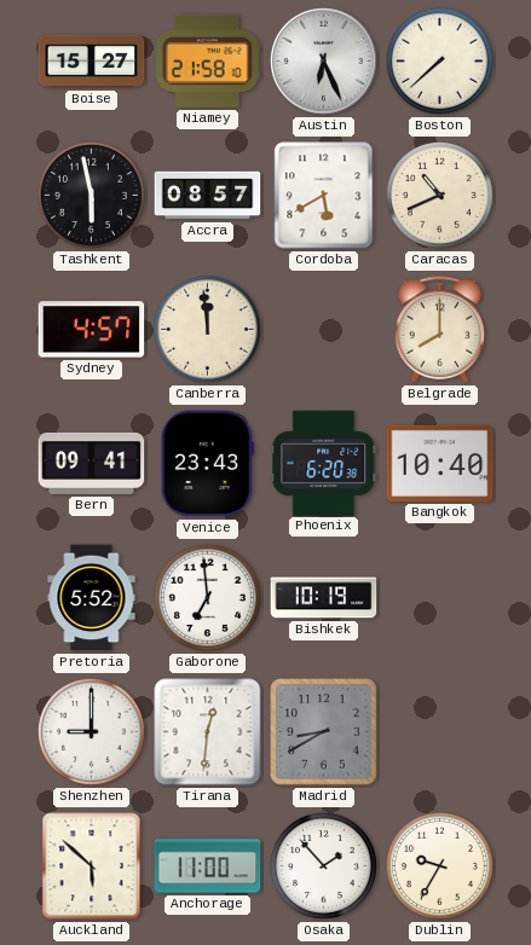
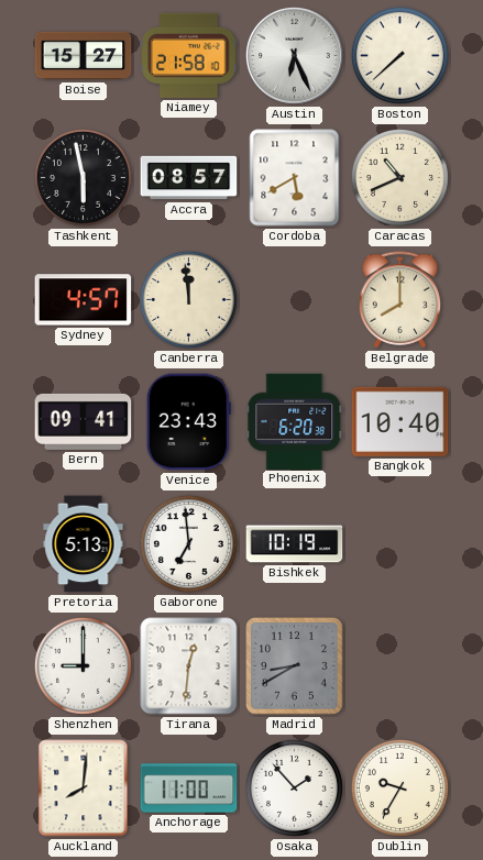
Pretoria: 5:52 -> 5:13
Auckland: 5:52 -> 8:01
